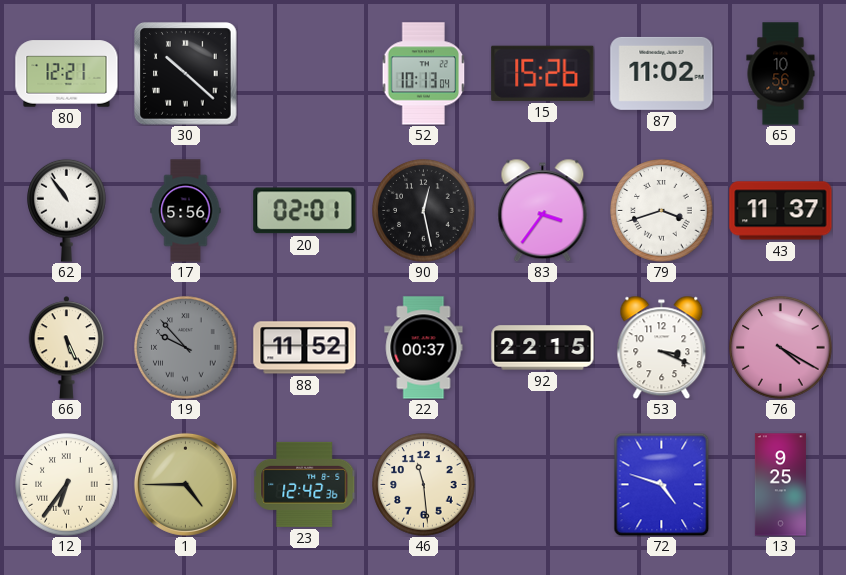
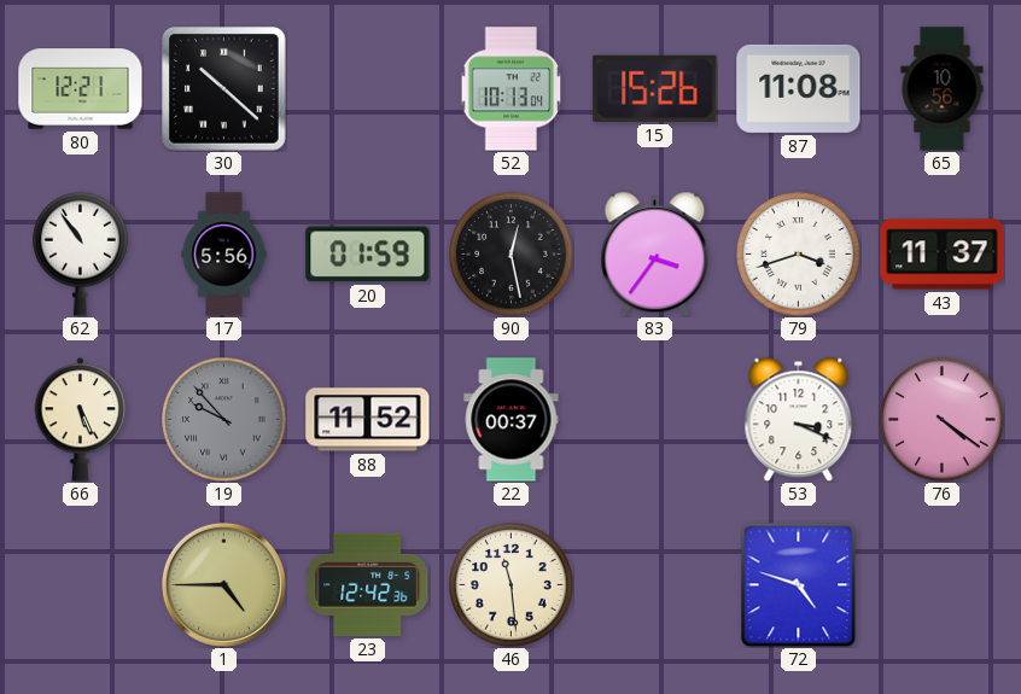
87: 11:02 -> 11:08
20: 02:01 -> 01:59
92: 22:15 -> none
76: 4:20 -> 4:21
12: 6:36 -> none
13: 9:25 -> none
